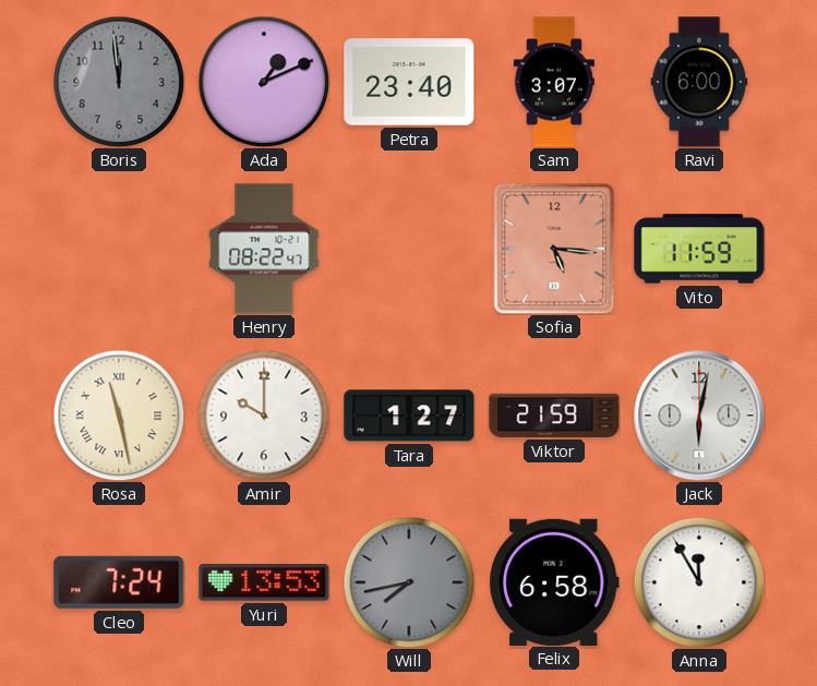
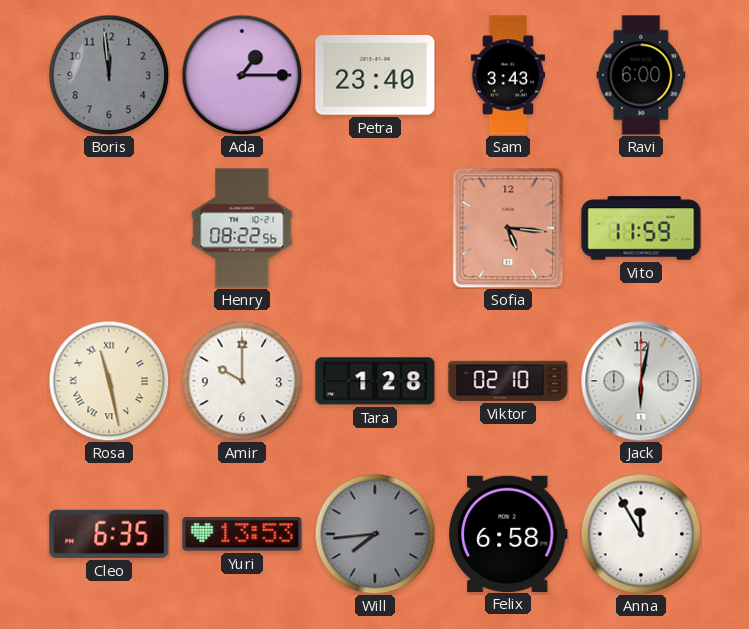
Ada: 1:11 -> 1:15
Sam: 3:07 -> 3:43
Henry: 08:22:47 -> 08:22:56
Tara: 1:27 -> 1:28
Viktor: 21:59 -> 02:10
Cleo: 7:24 -> 6:35
Will: 7:43 -> 7:44
